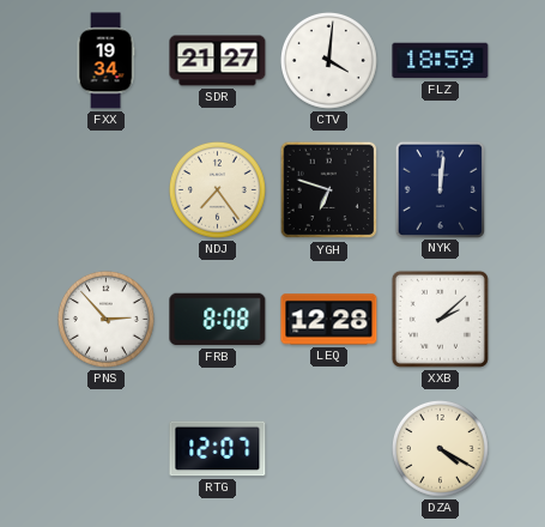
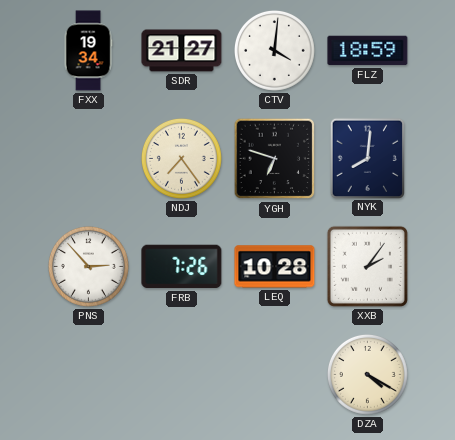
NYK: 12:01 -> 8:01
FRB: 8:08 -> 7:26
LEQ: 12:28 -> 10:28
XXB: 2:08 -> 2:06
RTG: 12:07 -> none
